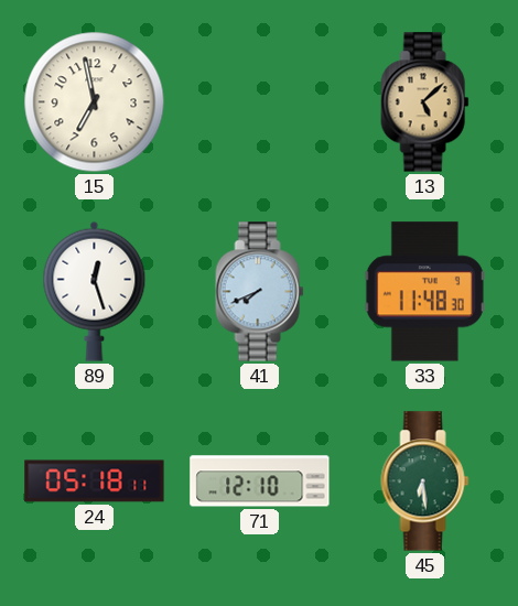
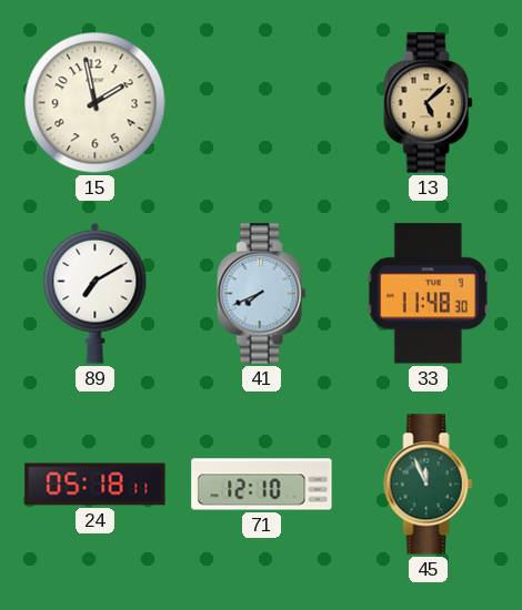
15: 6:58 -> 1:58
89: 12:27 -> 7:10
45: 6:29 -> 11:56
